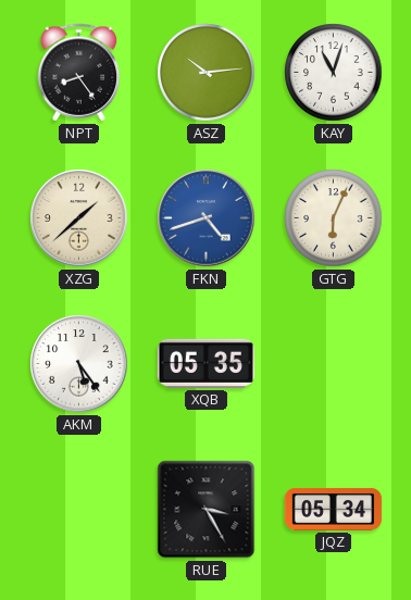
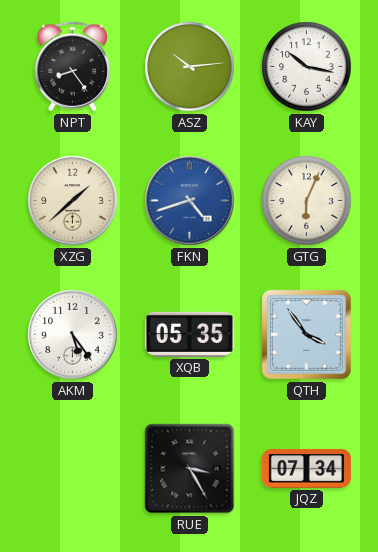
KAY: 11:03 -> 10:17
QTH: none -> 3:54
JQZ: 05:34 -> 07:34
